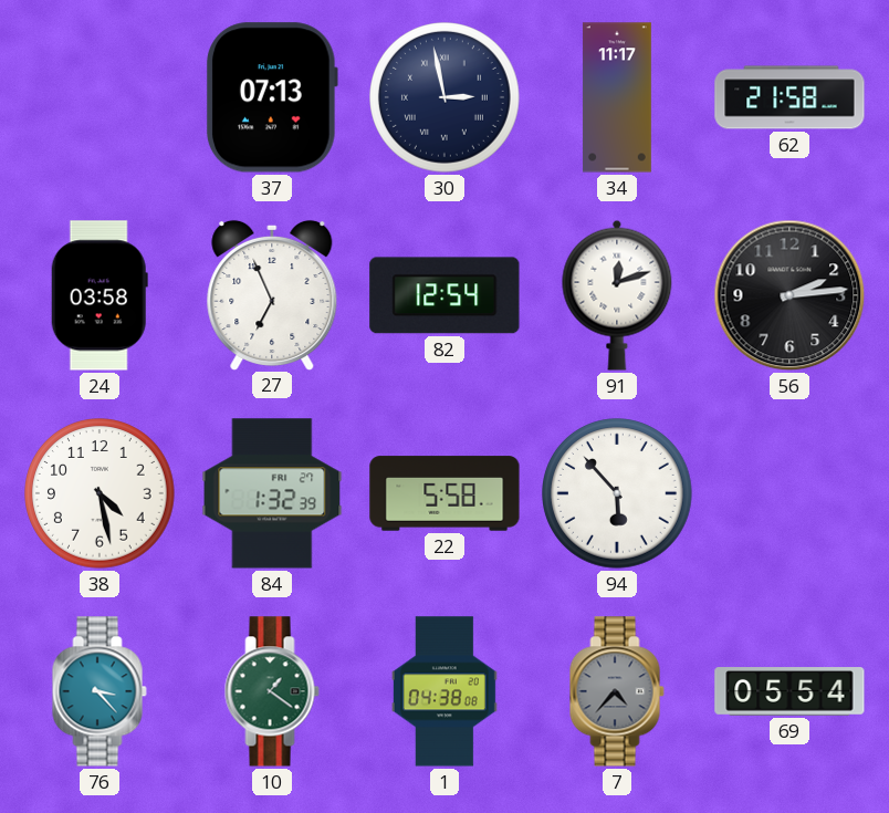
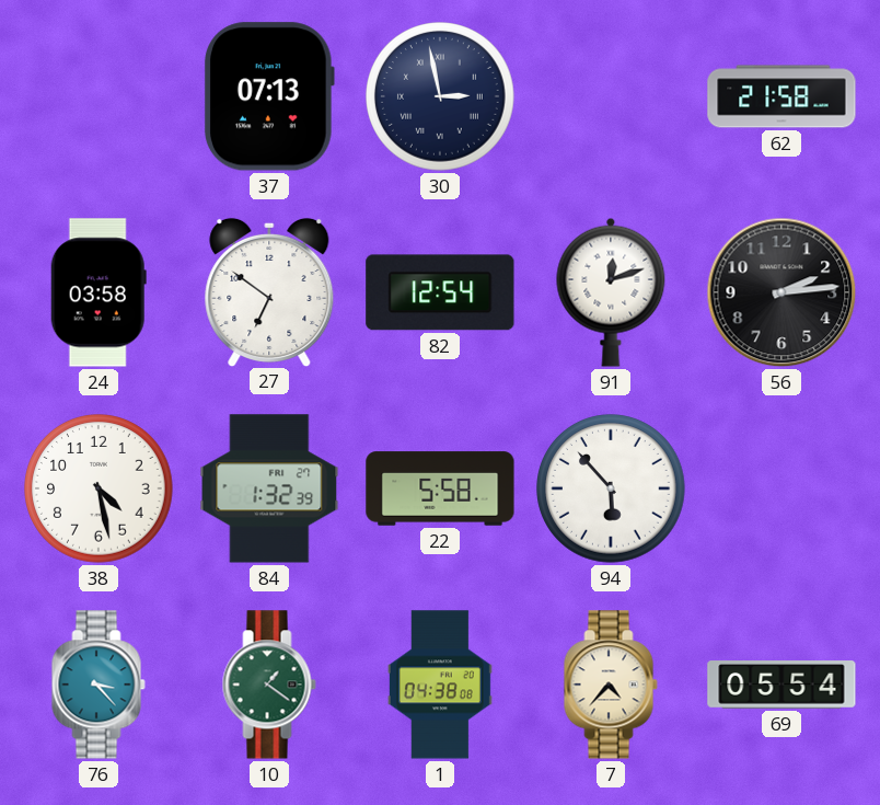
34: 11:17 -> none
27: 6:56 -> 6:51
7 dial: grey -> cream
